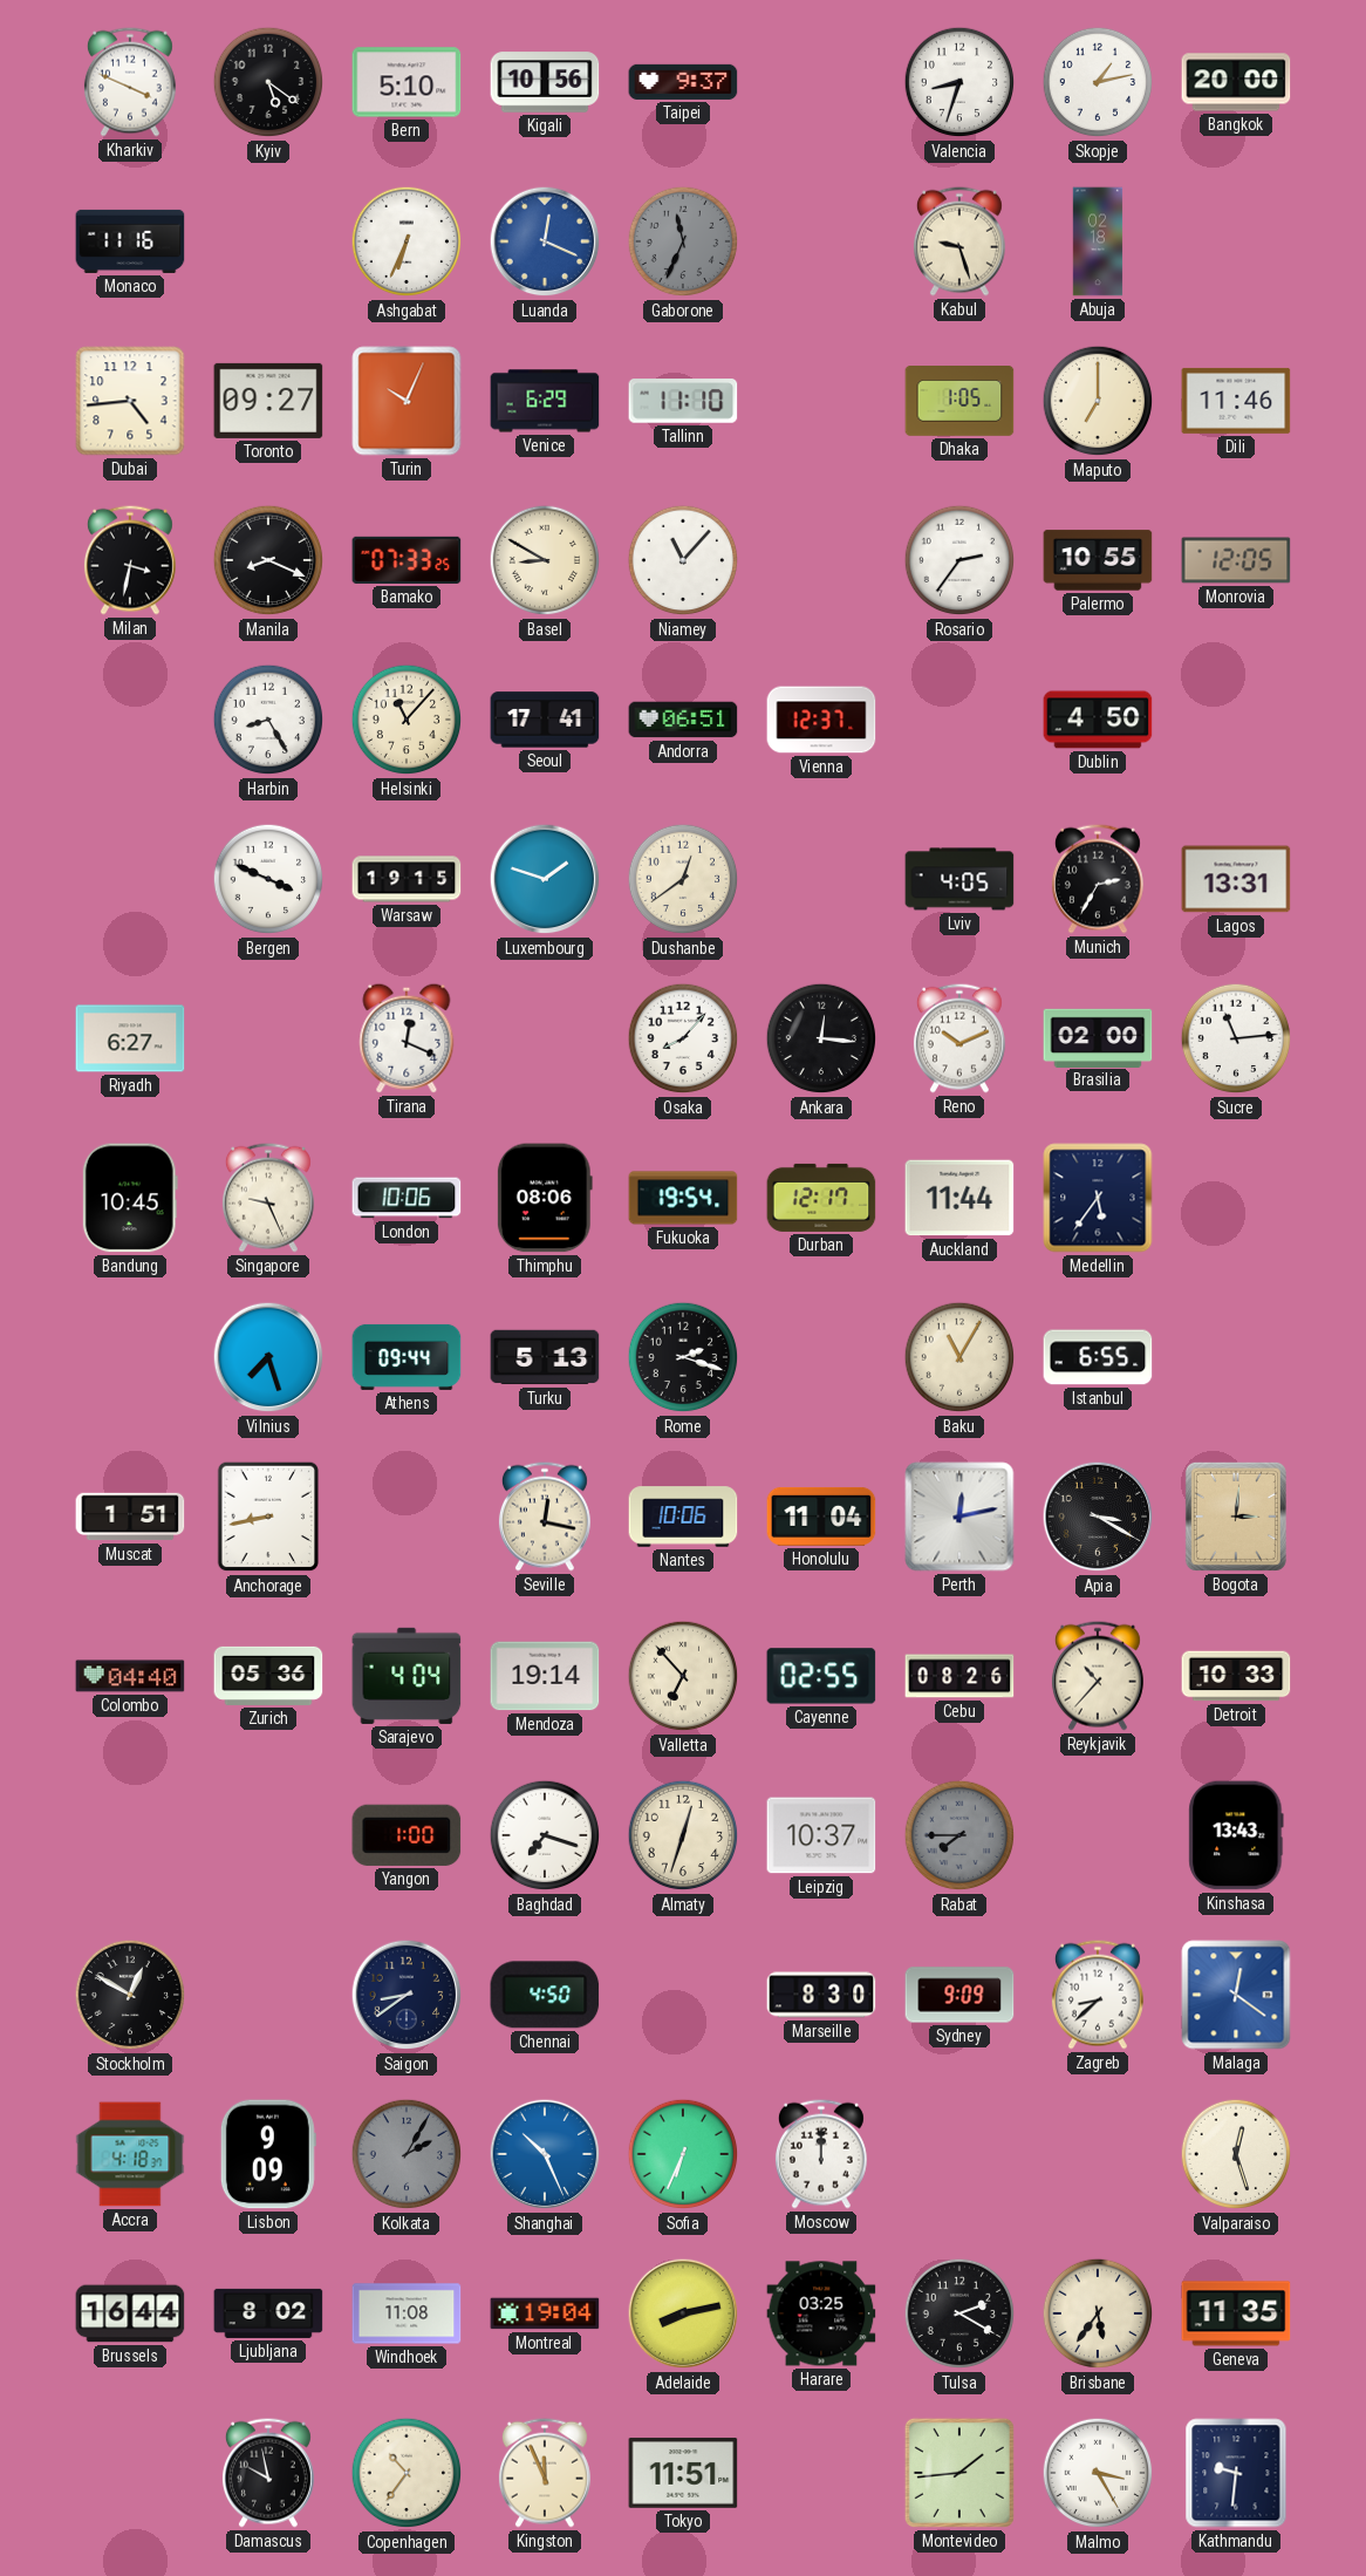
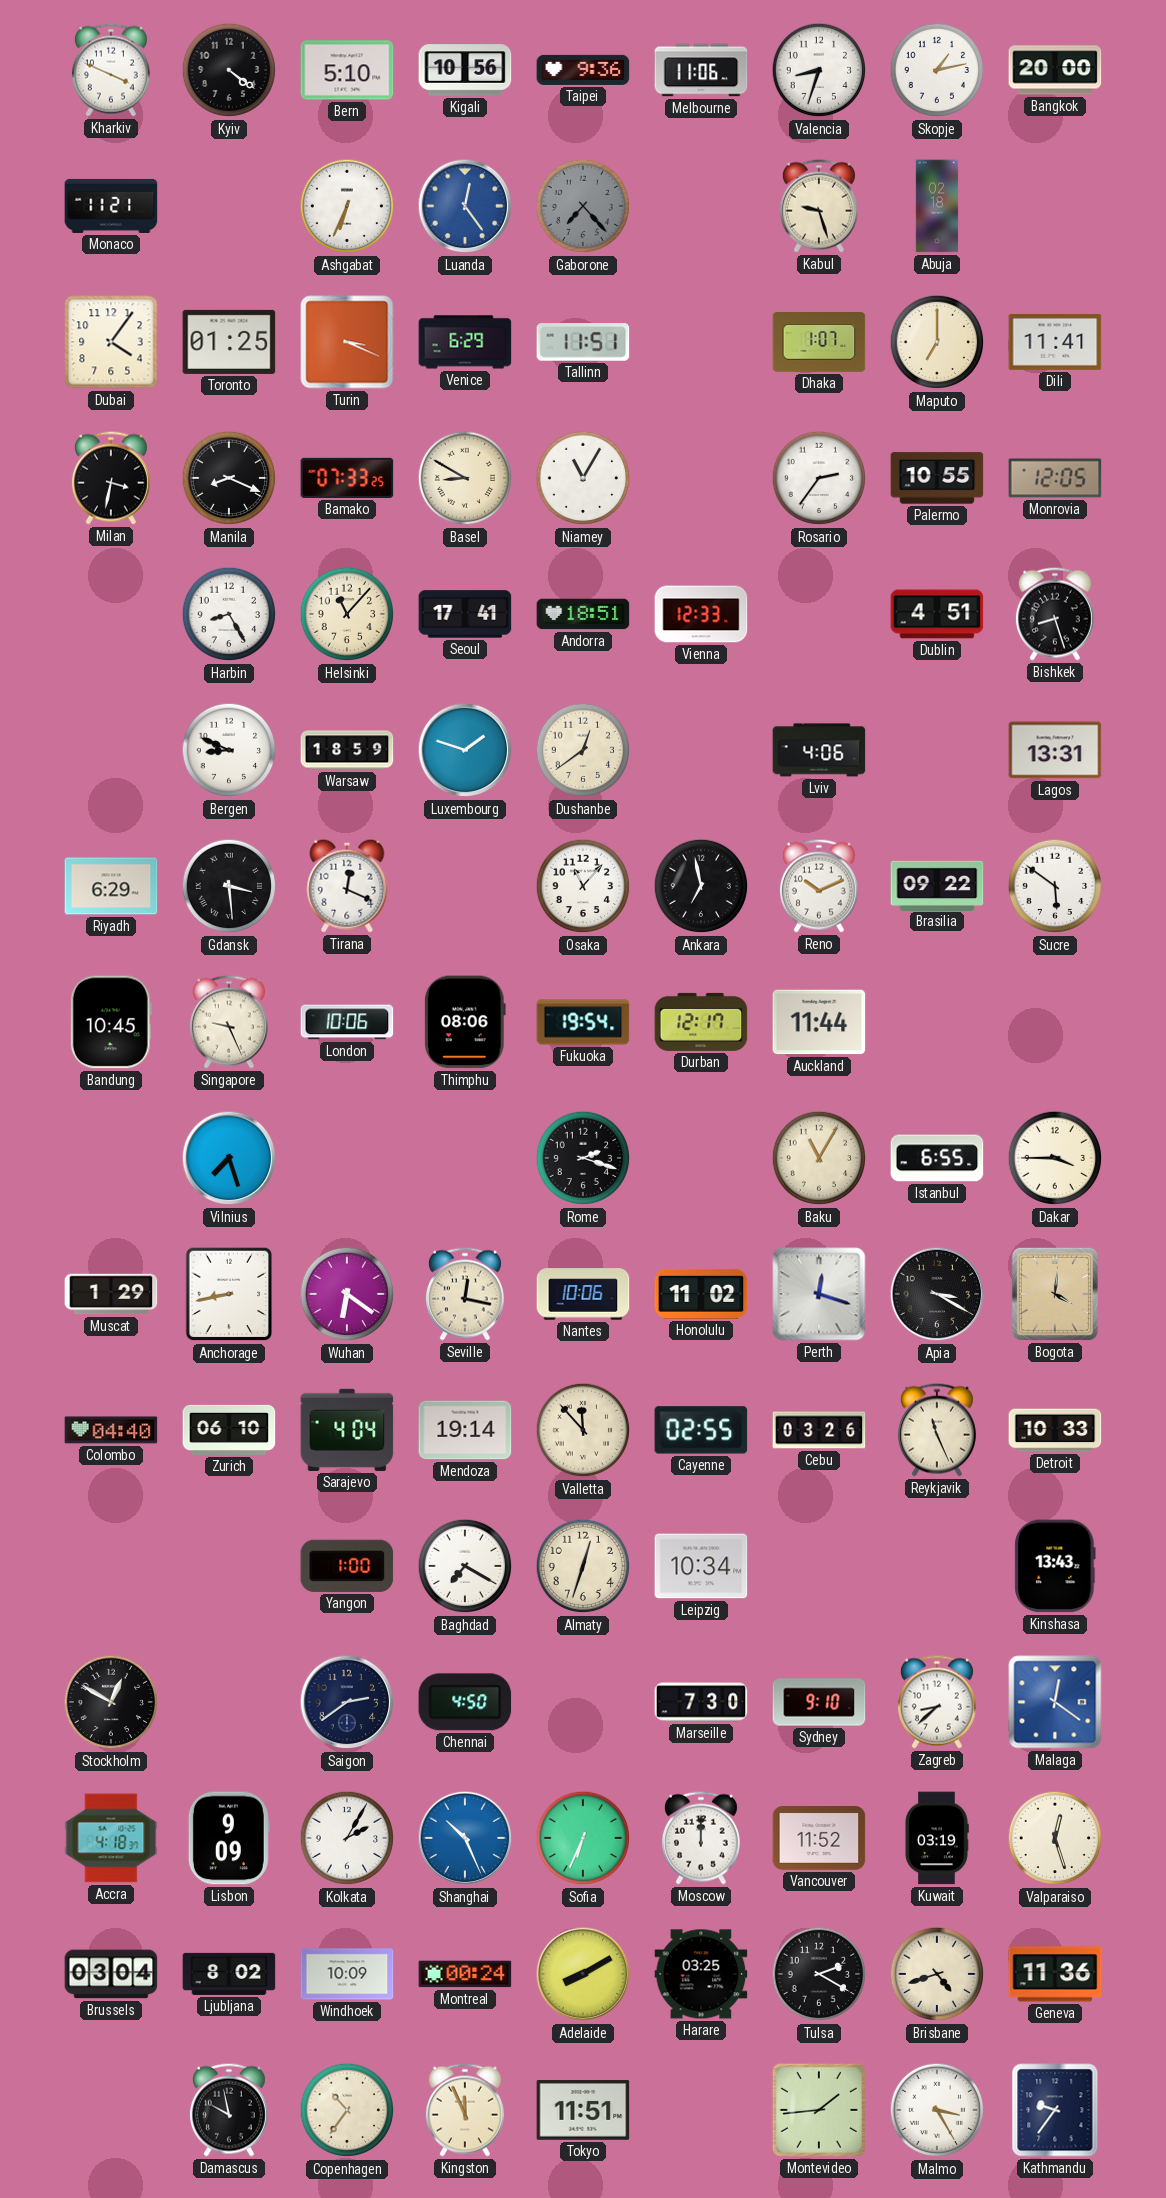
Kyiv: 5:21 -> 4:21
Taipei: 9:37 -> 9:36
Melbourne: none -> 11:06
Monaco: 11:16 -> 11:21
Luanda: 12:19 -> 12:24
Gaborone: 11:34 -> 7:23
Dubai: 4:44 -> 4:06
Toronto: 09:27 -> 01:25
Turin: 10:04 -> 3:19
Tallinn: 11:10 -> 11:51
Dhaka: 1:05 -> 1:07
Dili: 11:46 -> 11:41
Niamey: 11:07 -> 11:05
Andorra: 06:51 -> 18:51
Vienna: 12:37 -> 12:33
Dublin: 4:50 -> 4:51
Bishkek: none -> 8:27
Bergen: 3:49 -> 8:49
Warsaw: 19:15 -> 18:59
Lviv: 4:05 -> 4:06
Munich: 2:35 -> none
Riyadh: 6:27 -> 6:29
Gdansk: none -> 3:29
Osaka: 8:07 -> 11:07
Ankara: 12:16 -> 6:58
Brasilia: 02:00 -> 09:22
Sucre: 11:14 -> 5:51
Medellin: 5:36 -> none
Athens: 09:44 -> none
Turku: 5:13 -> none
Dakar: none -> 3:45
Muscat: 1:51 -> 1:29
Wuhan: none -> 6:21
Honolulu: 11:04 -> 11:02
Perth: 12:13 -> 12:18
Bogota: 3:01 -> 4:01
Zurich: 05:36 -> 06:10
Valletta: 6:53 -> 11:53
Cebu: 08:26 -> 03:26
Reykjavik: 10:37 -> 11:26
Baghdad: 7:18 -> 7:20
Leipzig: 10:37 -> 10:34
Rabat: 7:45 -> none
Saigon: 8:39 -> 2:39
Marseille: 8:30 -> 7:30
Sydney: 9:09 -> 9:10
Kolkata dial: grey -> white
Vancouver: none -> 11:52
Kuwait: none -> 03:19
Brussels: 16:44 -> 03:04
Windhoek: 11:08 -> 10:09
Montreal: 19:04 -> 00:24
Adelaide: 8:13 -> 8:10
Brisbane: 5:36 -> 4:42
Geneva: 11:35 -> 11:36
Kathmandu: 9:31 -> 9:36
